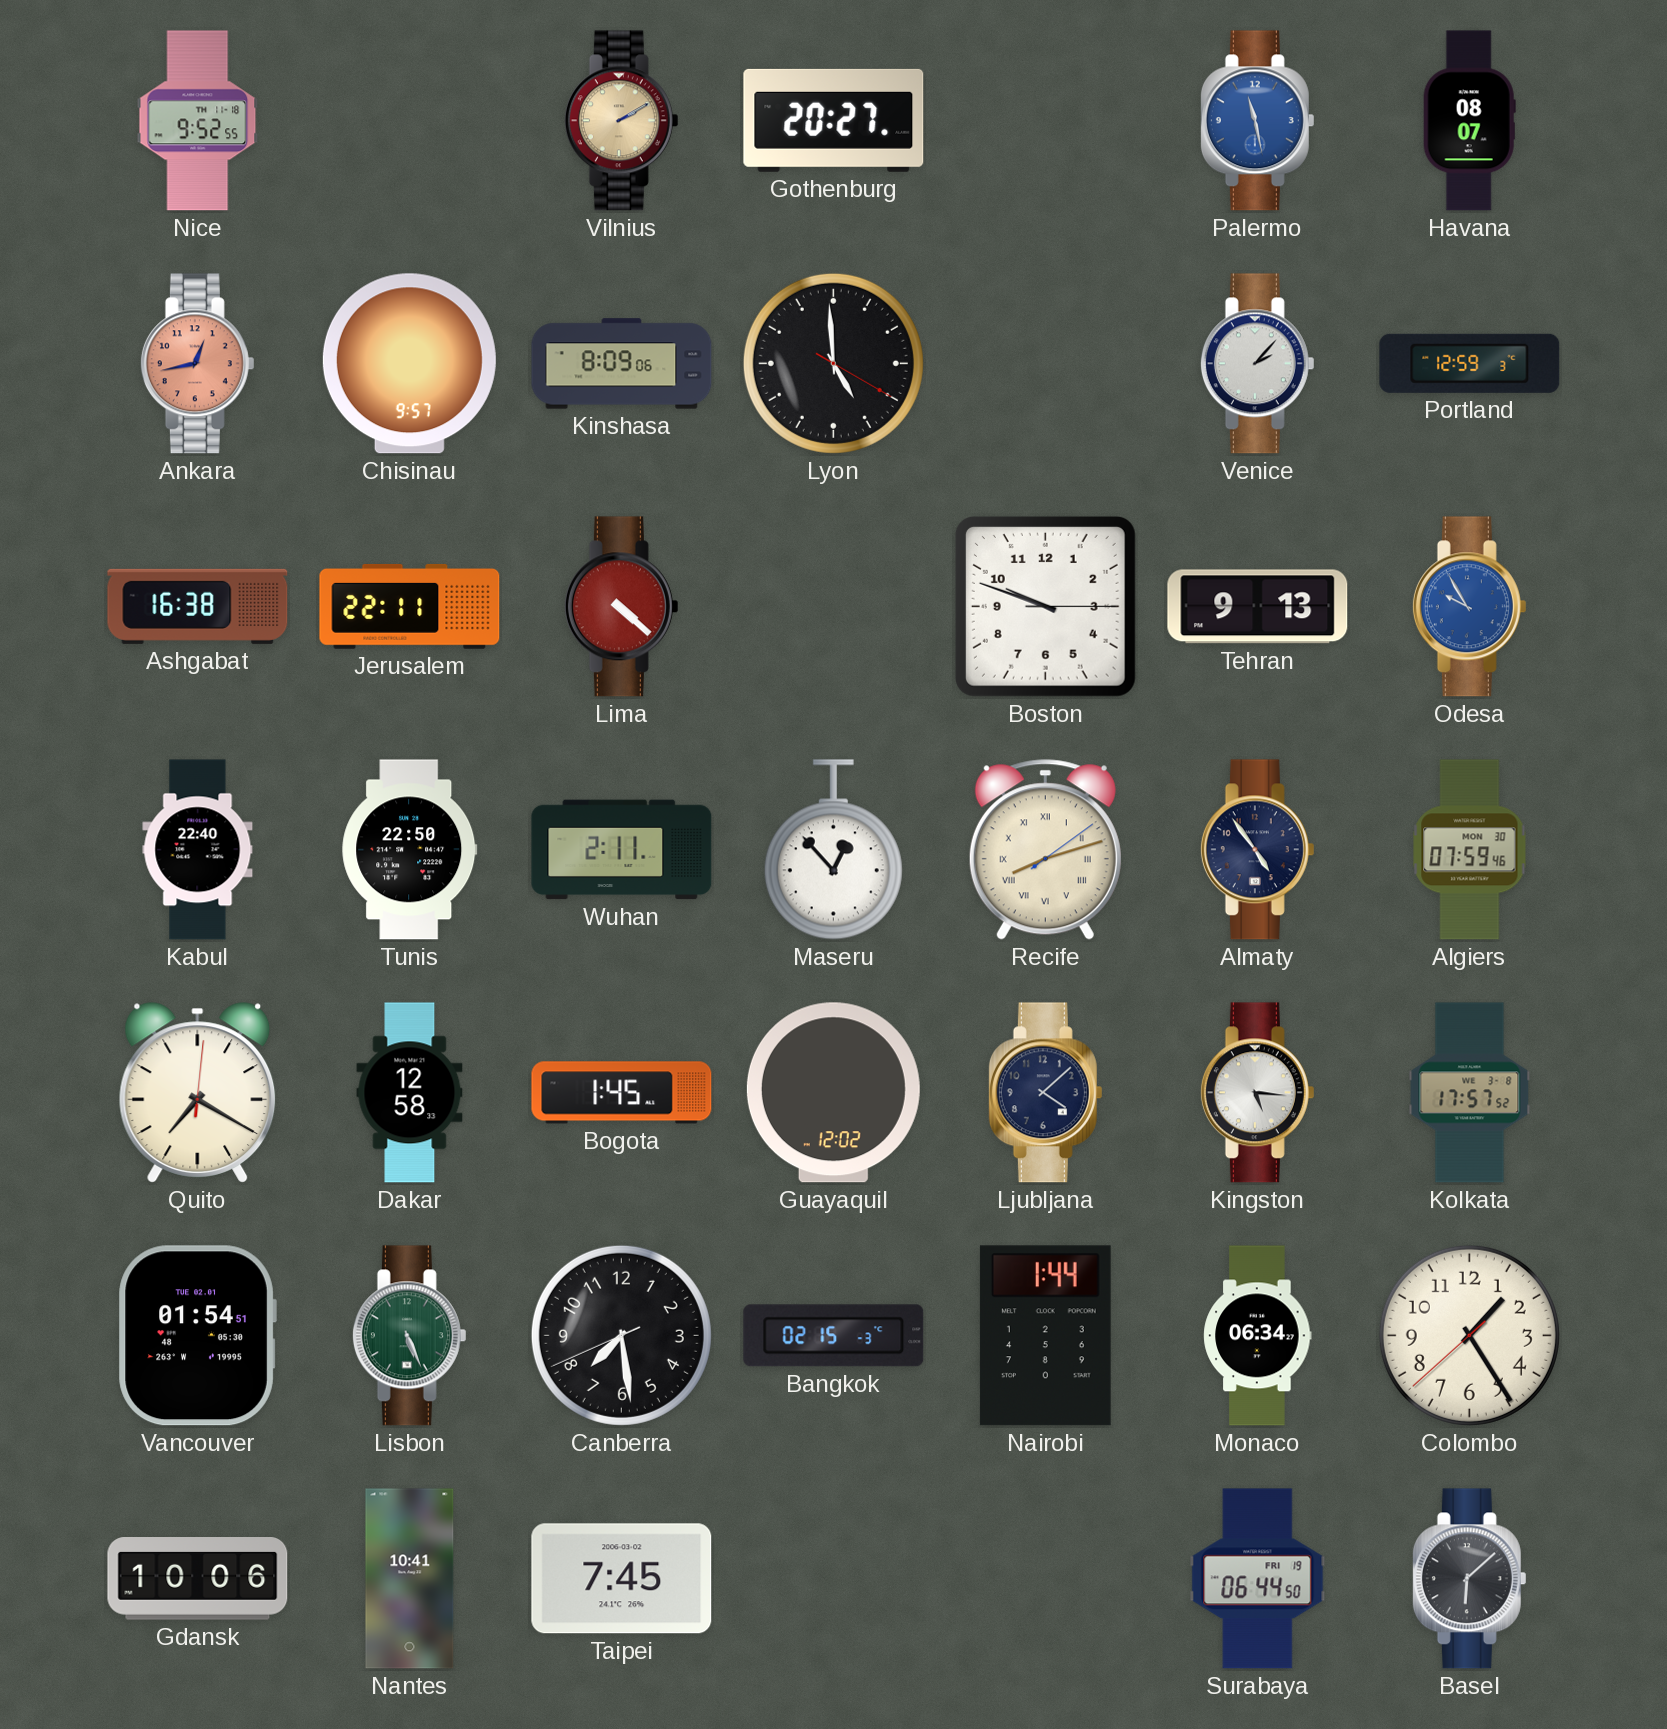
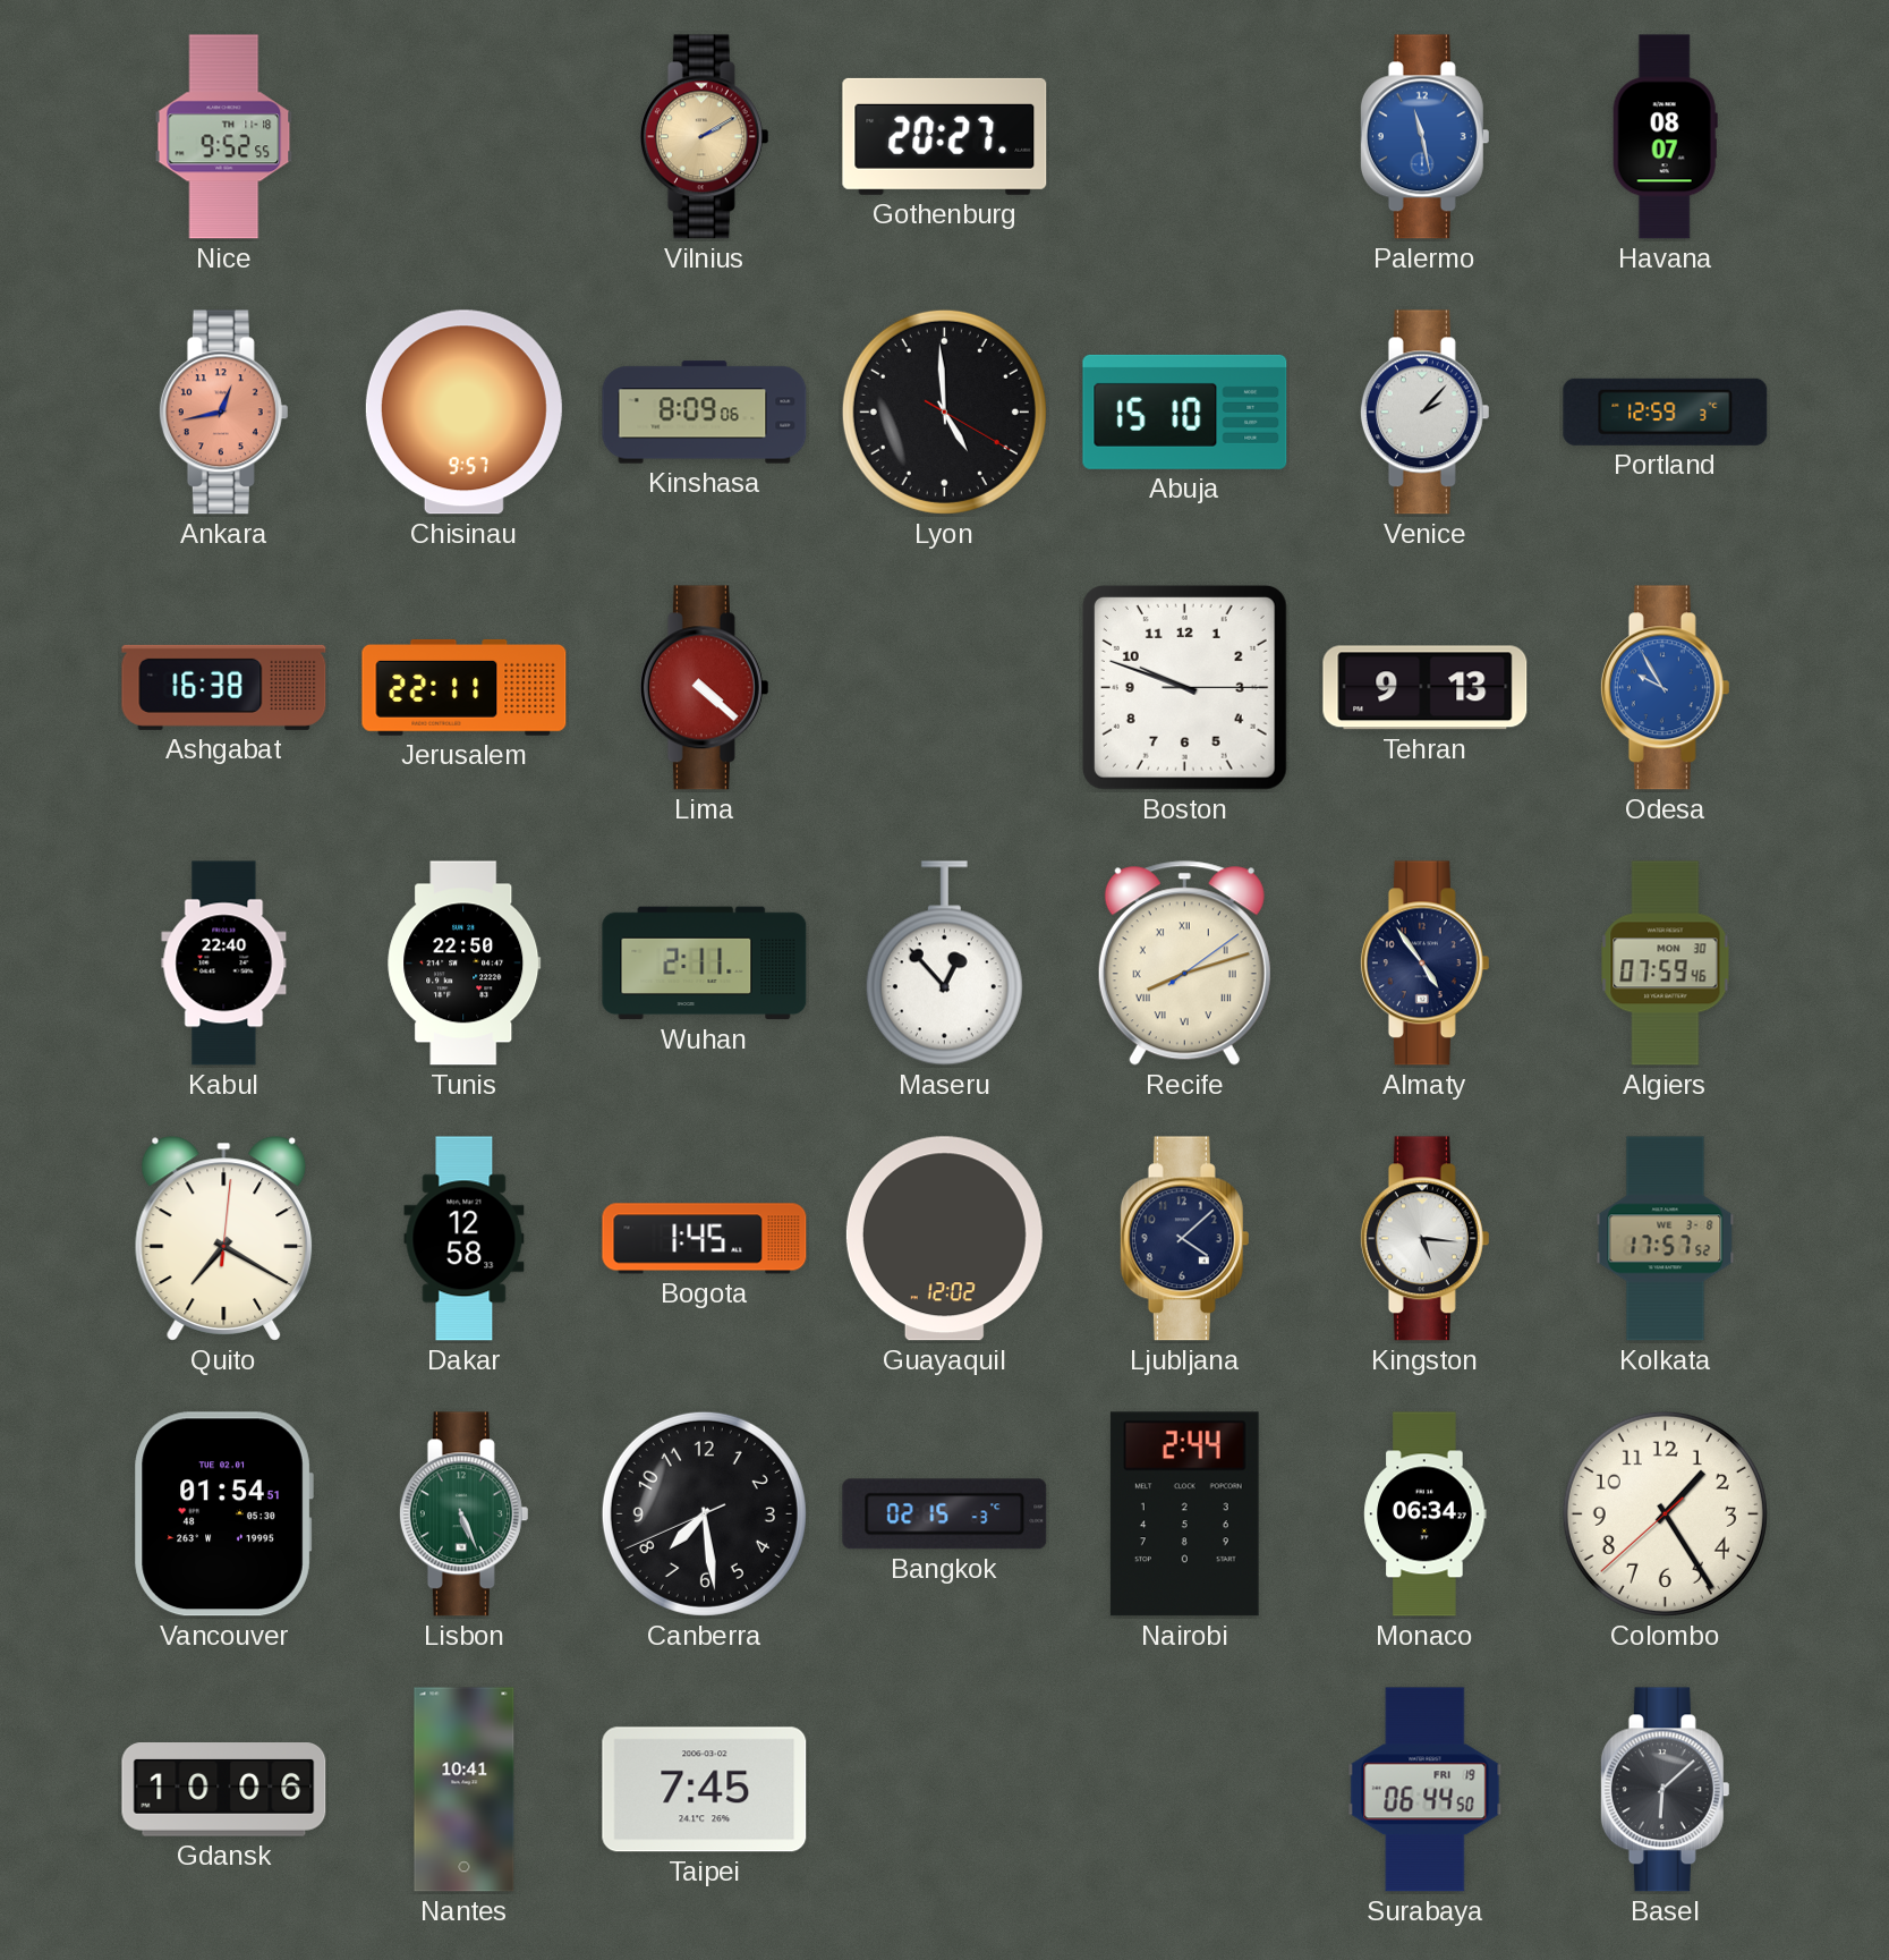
Abuja: none -> 15:10
Nairobi: 1:44 -> 2:44
